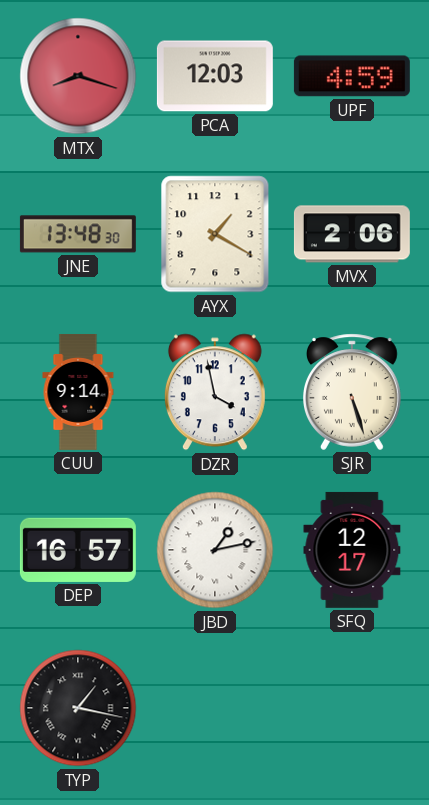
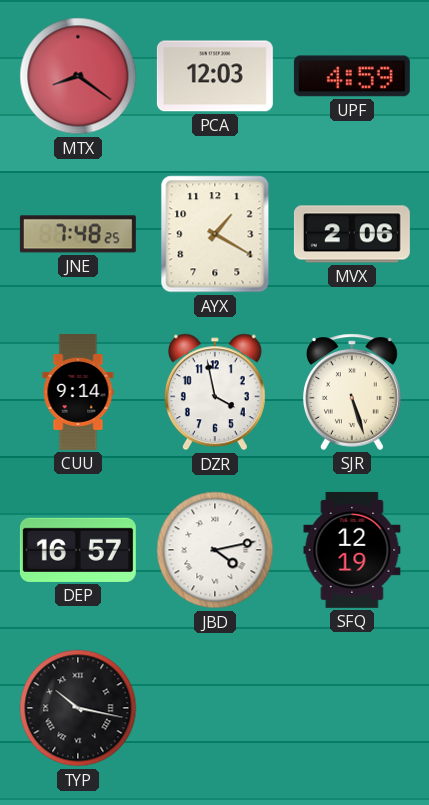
MTX: 8:18 -> 8:21
JNE: 13:48 -> 7:48
JBD: 1:13 -> 4:13
SFQ: 12:17 -> 12:19
TYP: 1:17 -> 10:17
